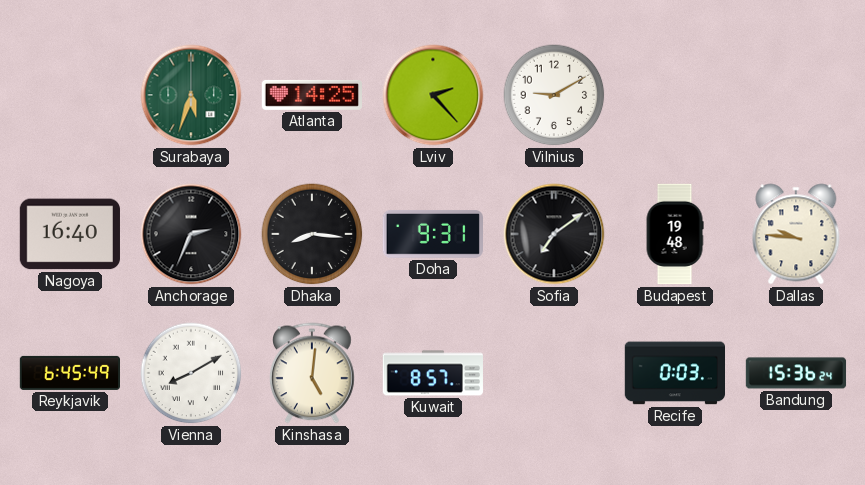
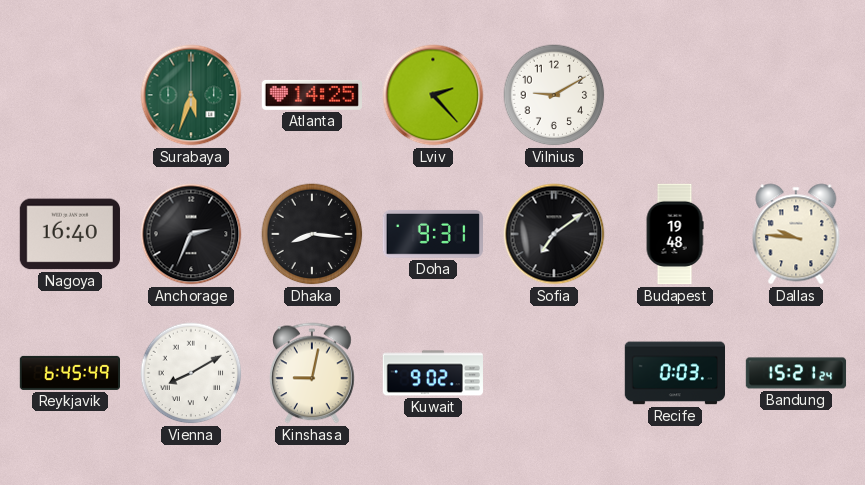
Kinshasa: 5:01 -> 9:02
Kuwait: 8:57 -> 9:02
Bandung: 15:36 -> 15:21
